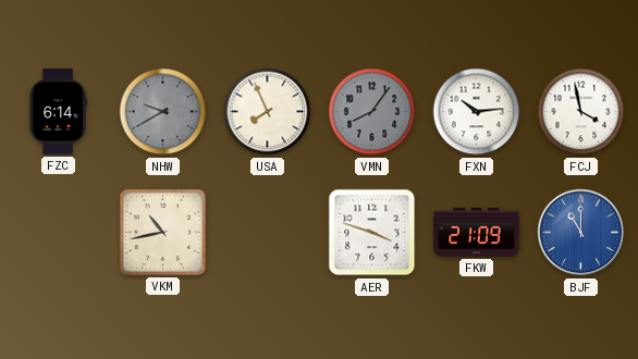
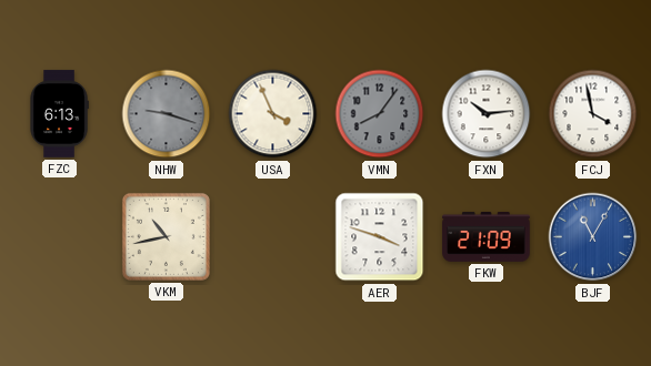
FZC: 6:14 -> 6:13
NHW: 9:40 -> 9:18
USA: 7:56 -> 3:56
BJF: 11:00 -> 11:05
